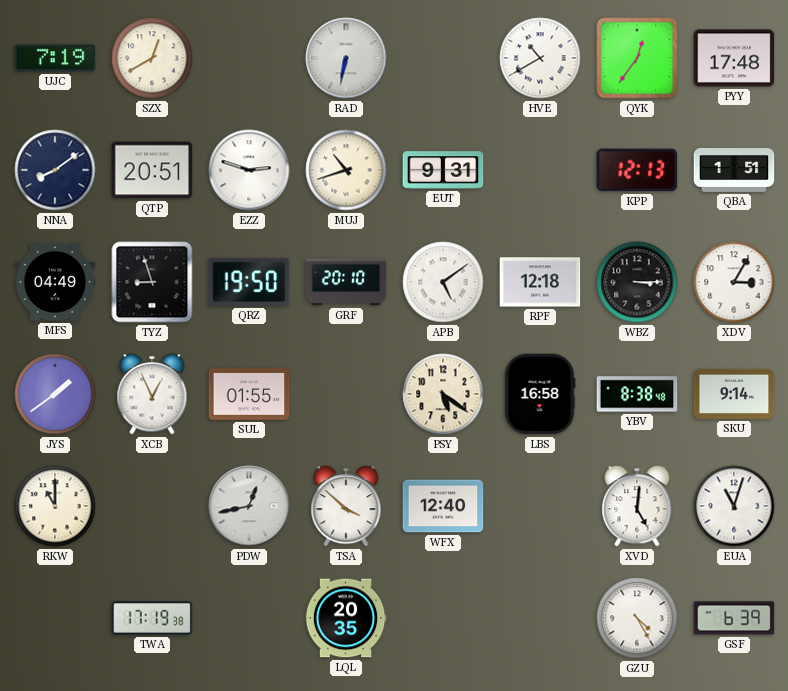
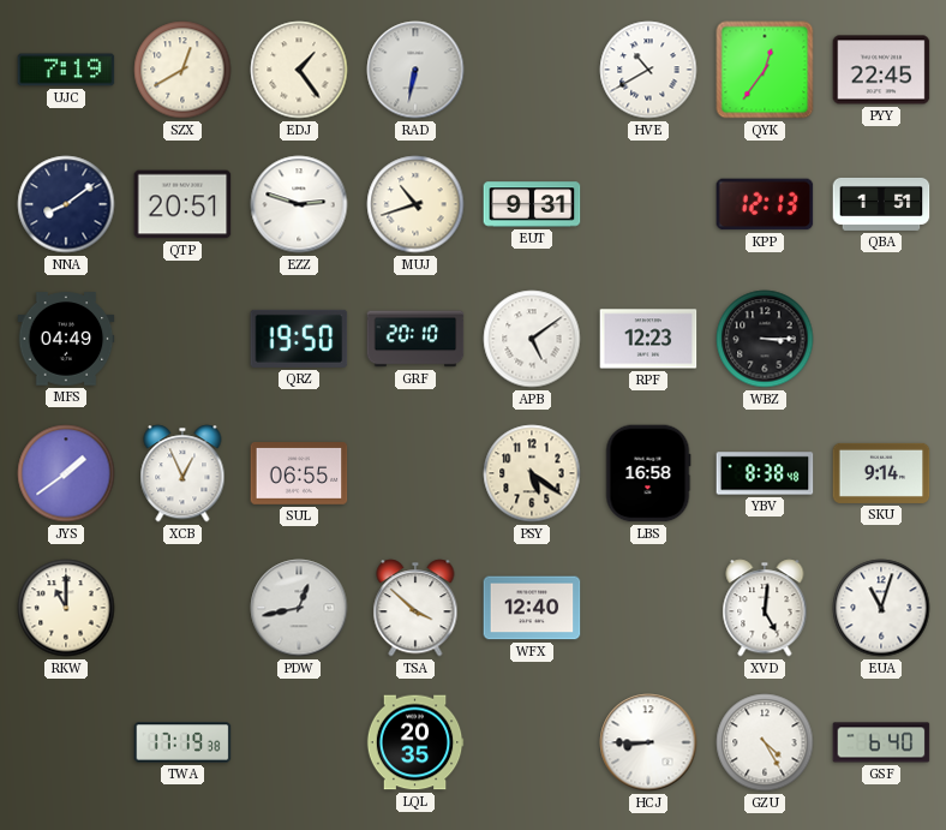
EDJ: none -> 1:24
PYY: 17:48 -> 22:45
TYZ: 8:57 -> none
RPF: 12:18 -> 12:23
XDV: 3:05 -> none
SUL: 01:55 -> 06:55
HCJ: none -> 8:45
GSF: 6:39 -> 6:40
